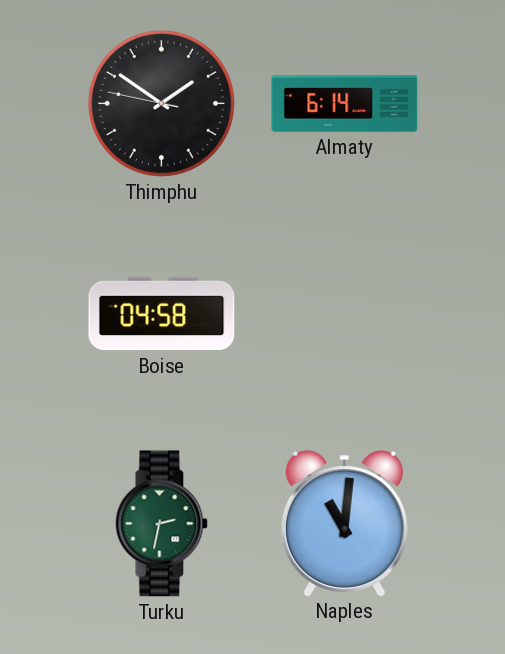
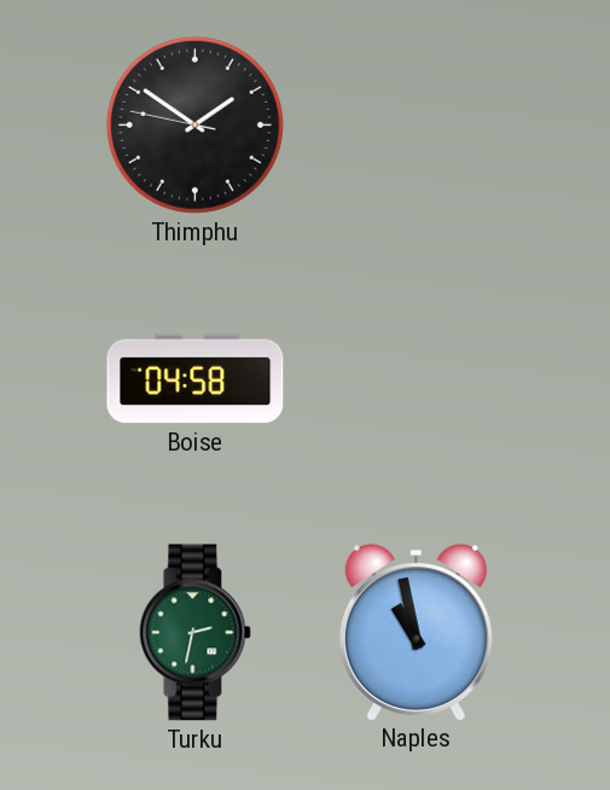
Almaty: 6:14 -> none
Naples: 11:01 -> 10:58
